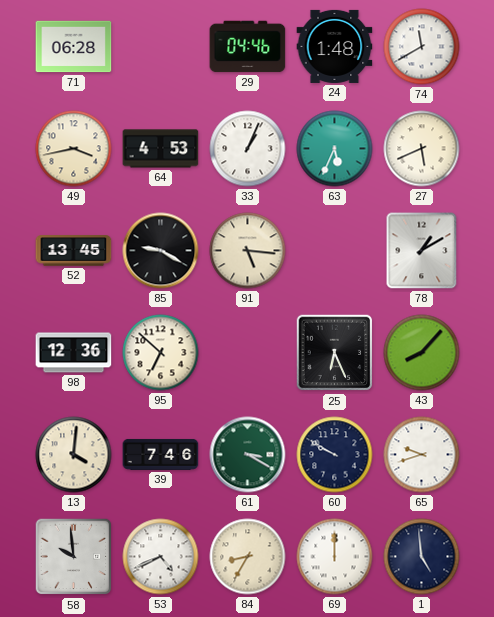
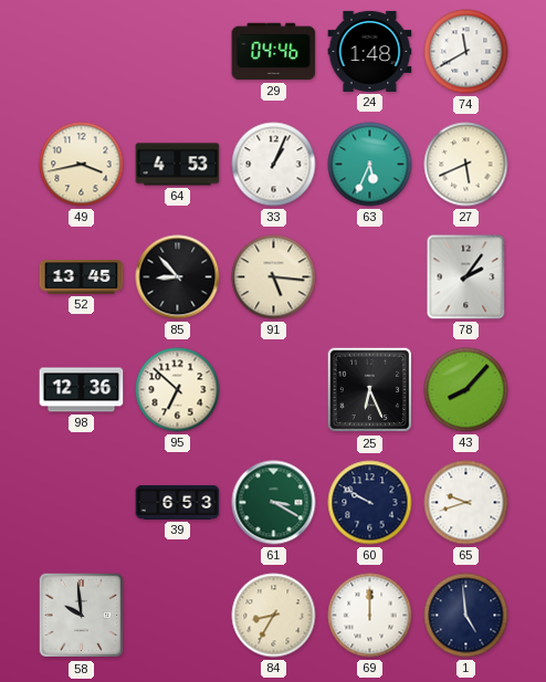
71: 06:28 -> none
85: 9:20 -> 8:53
78: 1:10 -> 2:06
13: 4:01 -> none
39: 7:46 -> 6:53
53: 4:41 -> none
